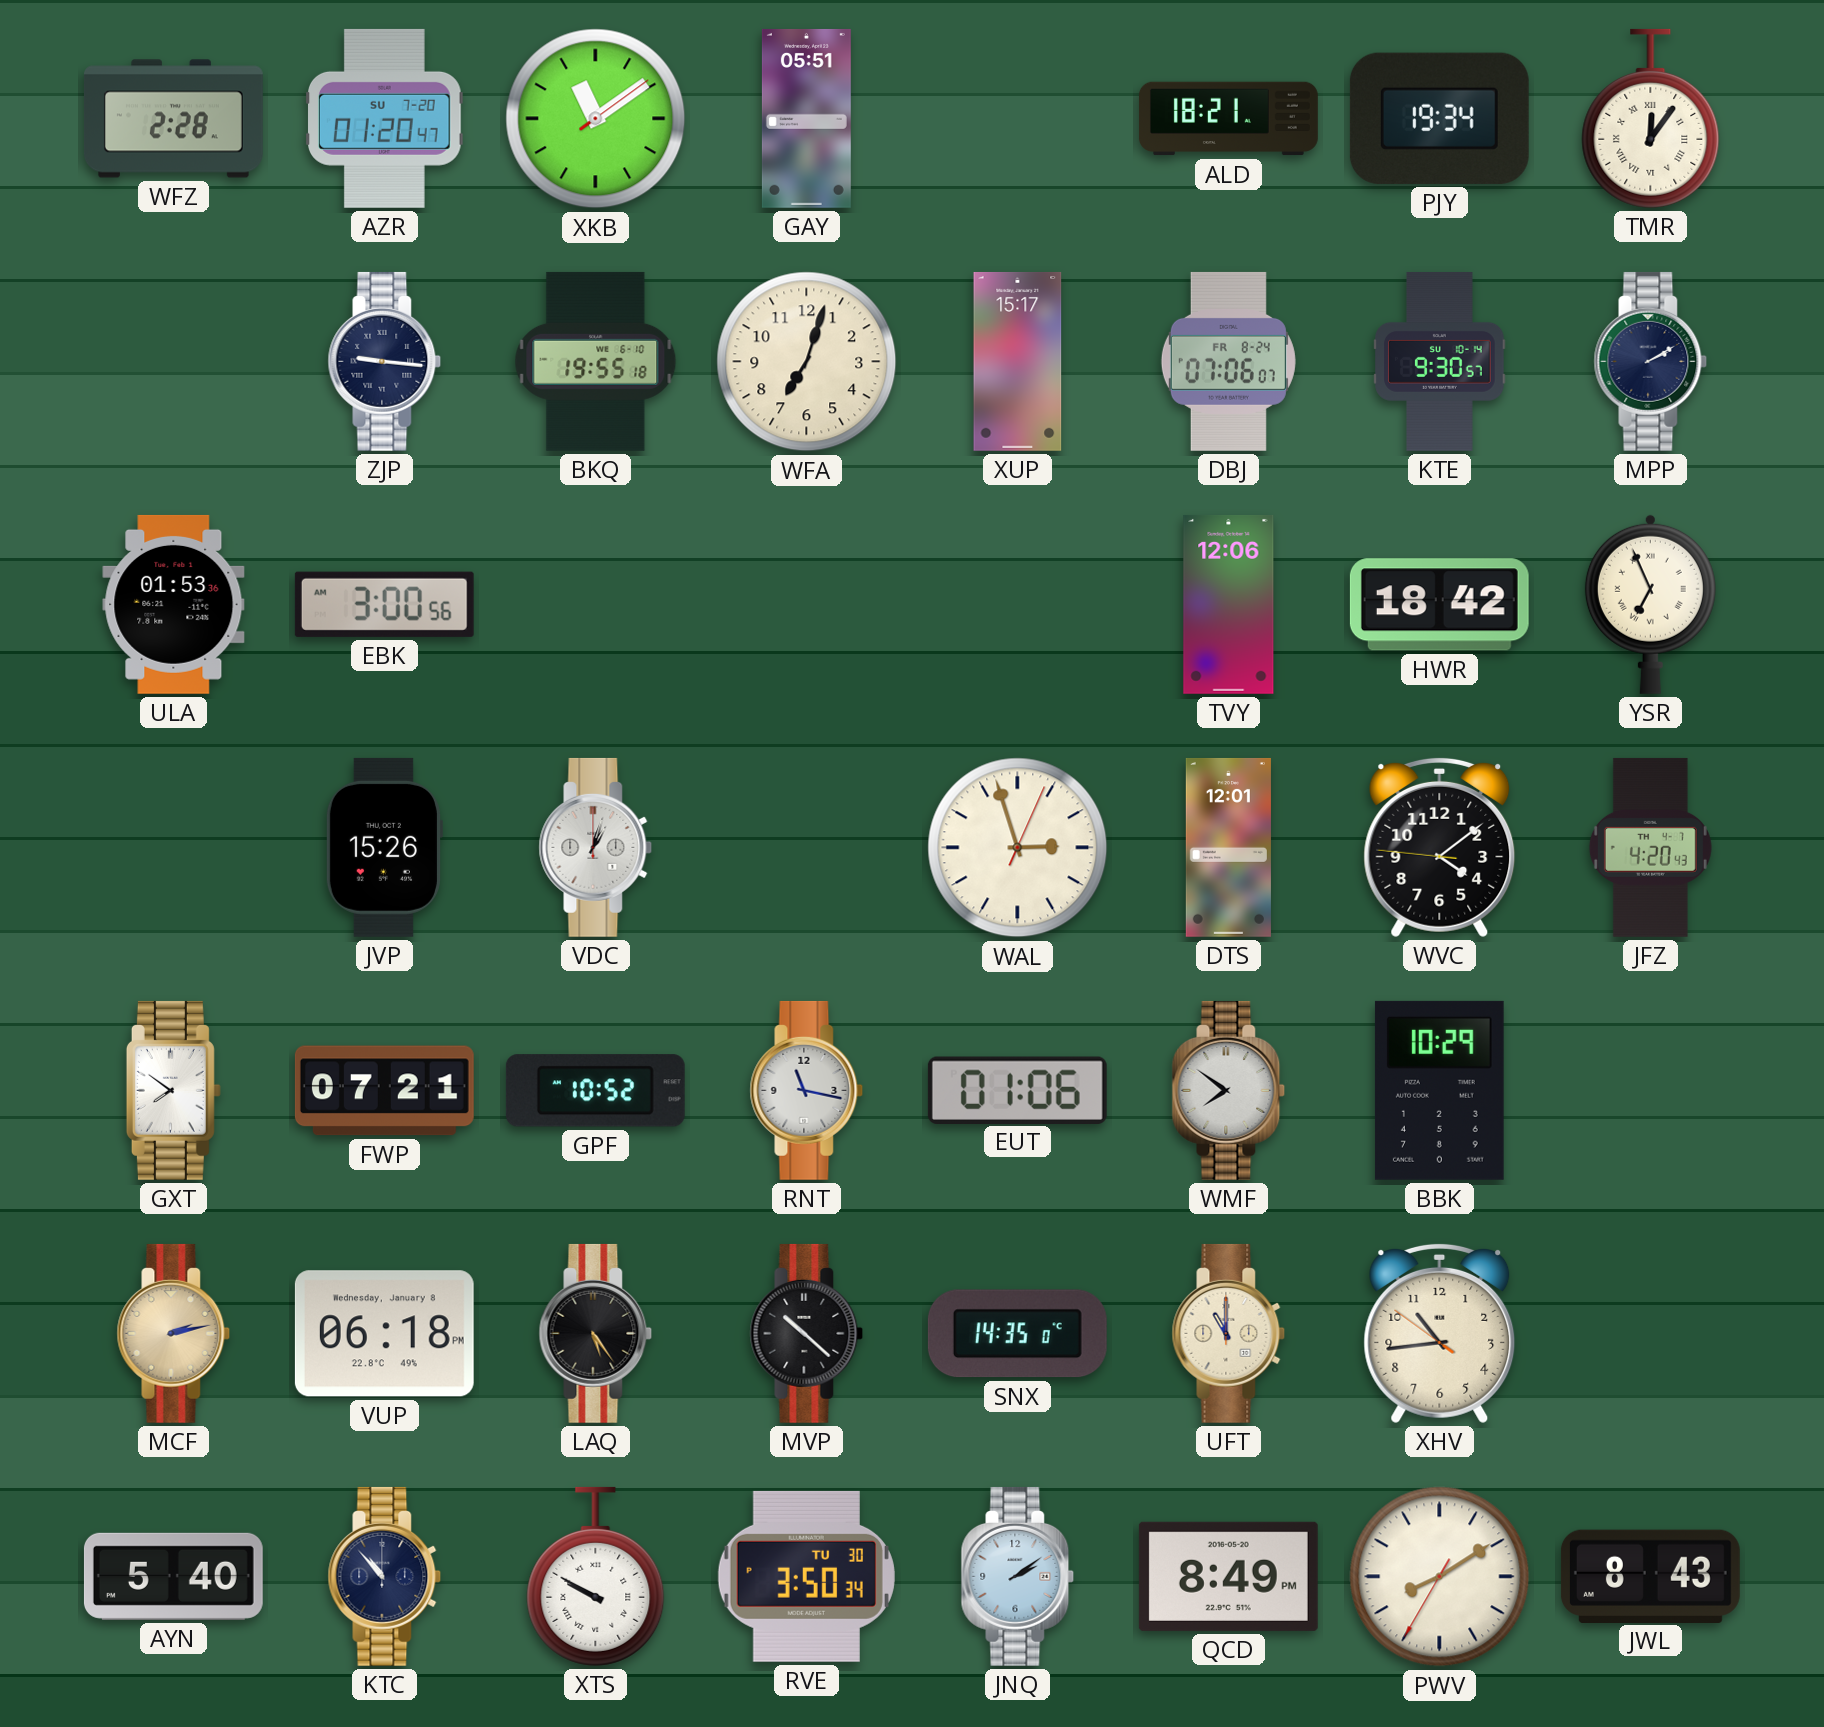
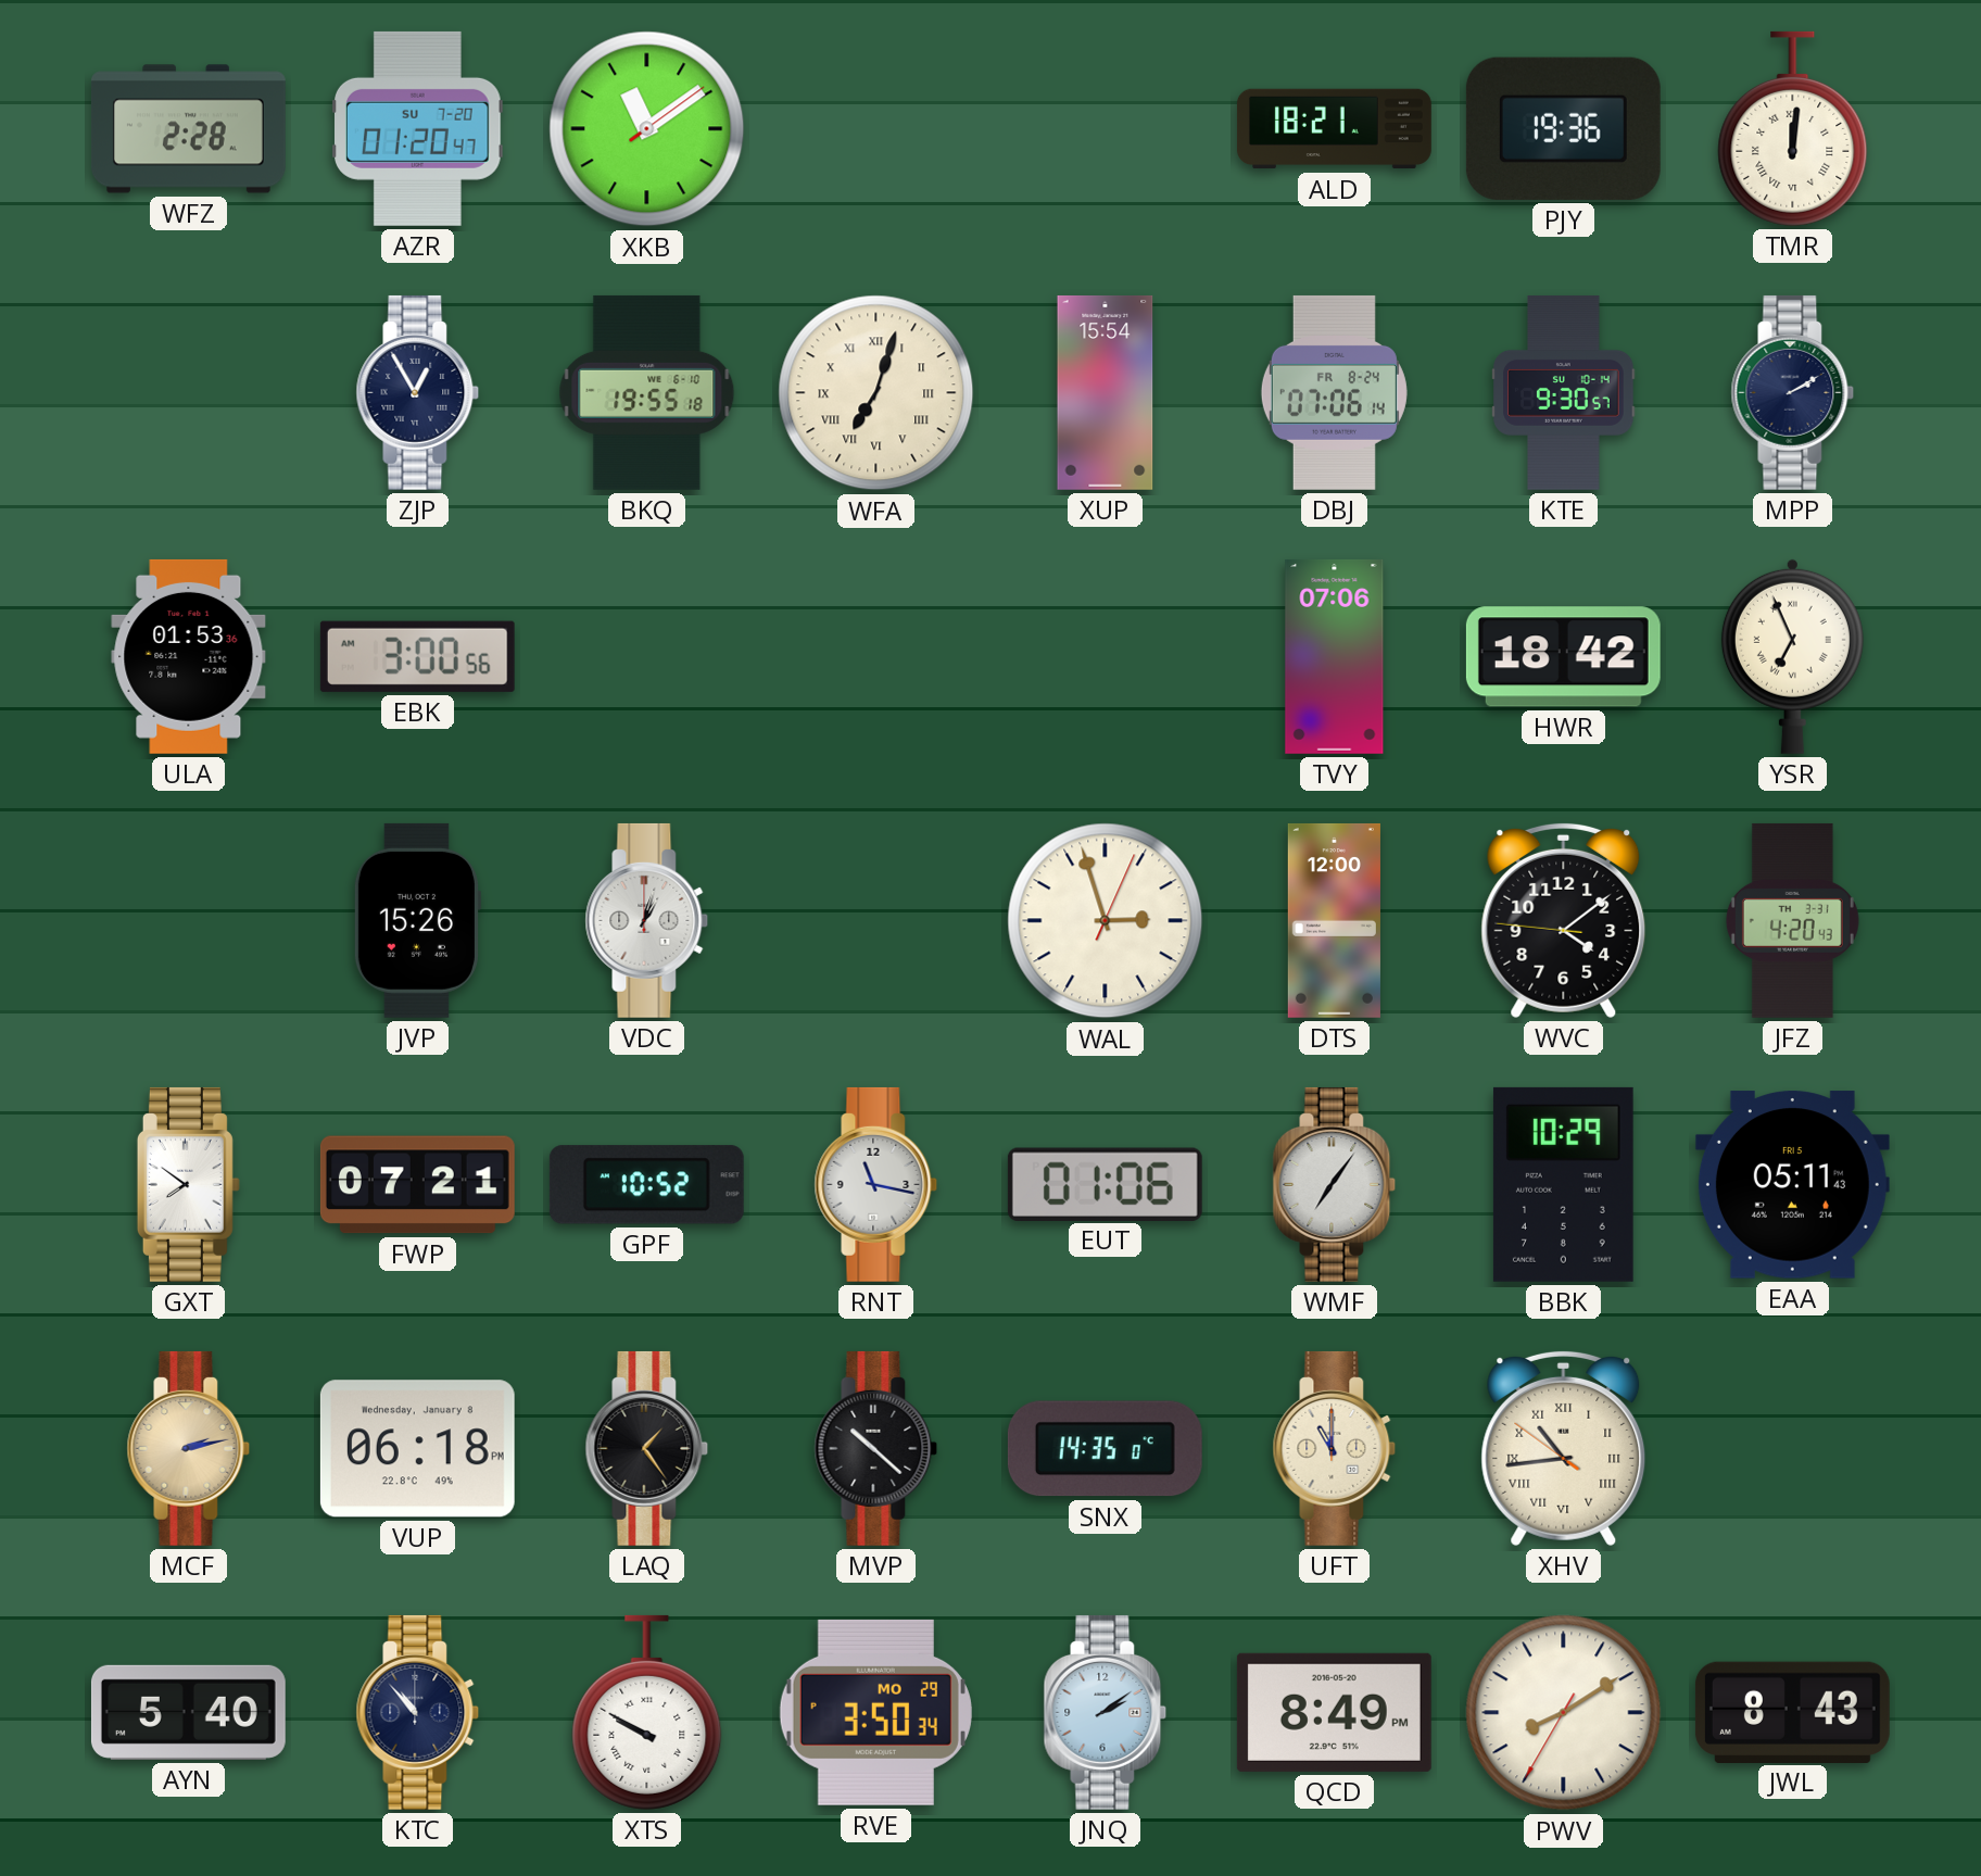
GAY: 05:51 -> none
PJY: 19:34 -> 19:36
TMR: 12:06 -> 12:01
ZJP: 9:16 -> 12:55
WFA numerals: Arabic -> Roman
XUP: 15:17 -> 15:54
DBJ: 07:06:07 -> 07:06:14
TVY: 12:06 -> 07:06
DTS: 12:01 -> 12:00
JFZ date: TH 4-7 -> TH 3-31
WMF: 7:51 -> 7:06
EAA: none -> 05:11
LAQ: 5:24 -> 1:24
XHV numerals: Arabic -> Roman
RVE date: TU 30 -> MO 29
